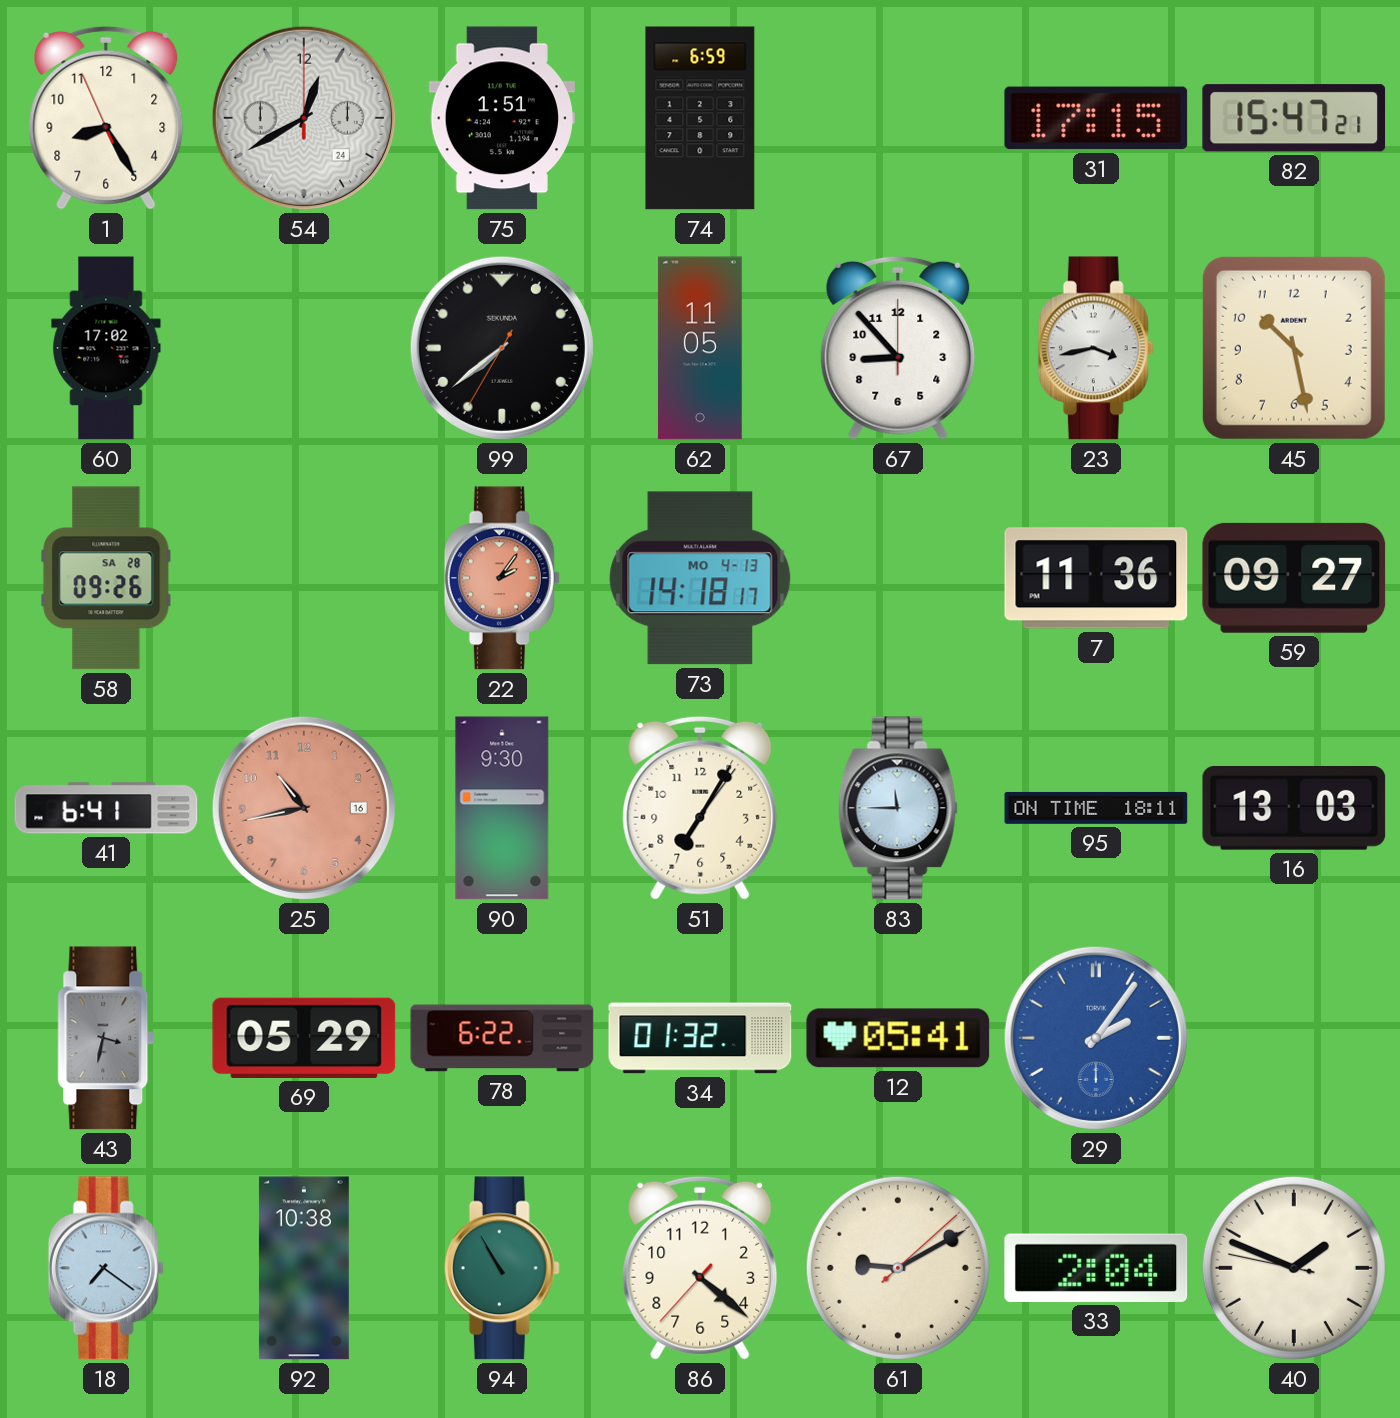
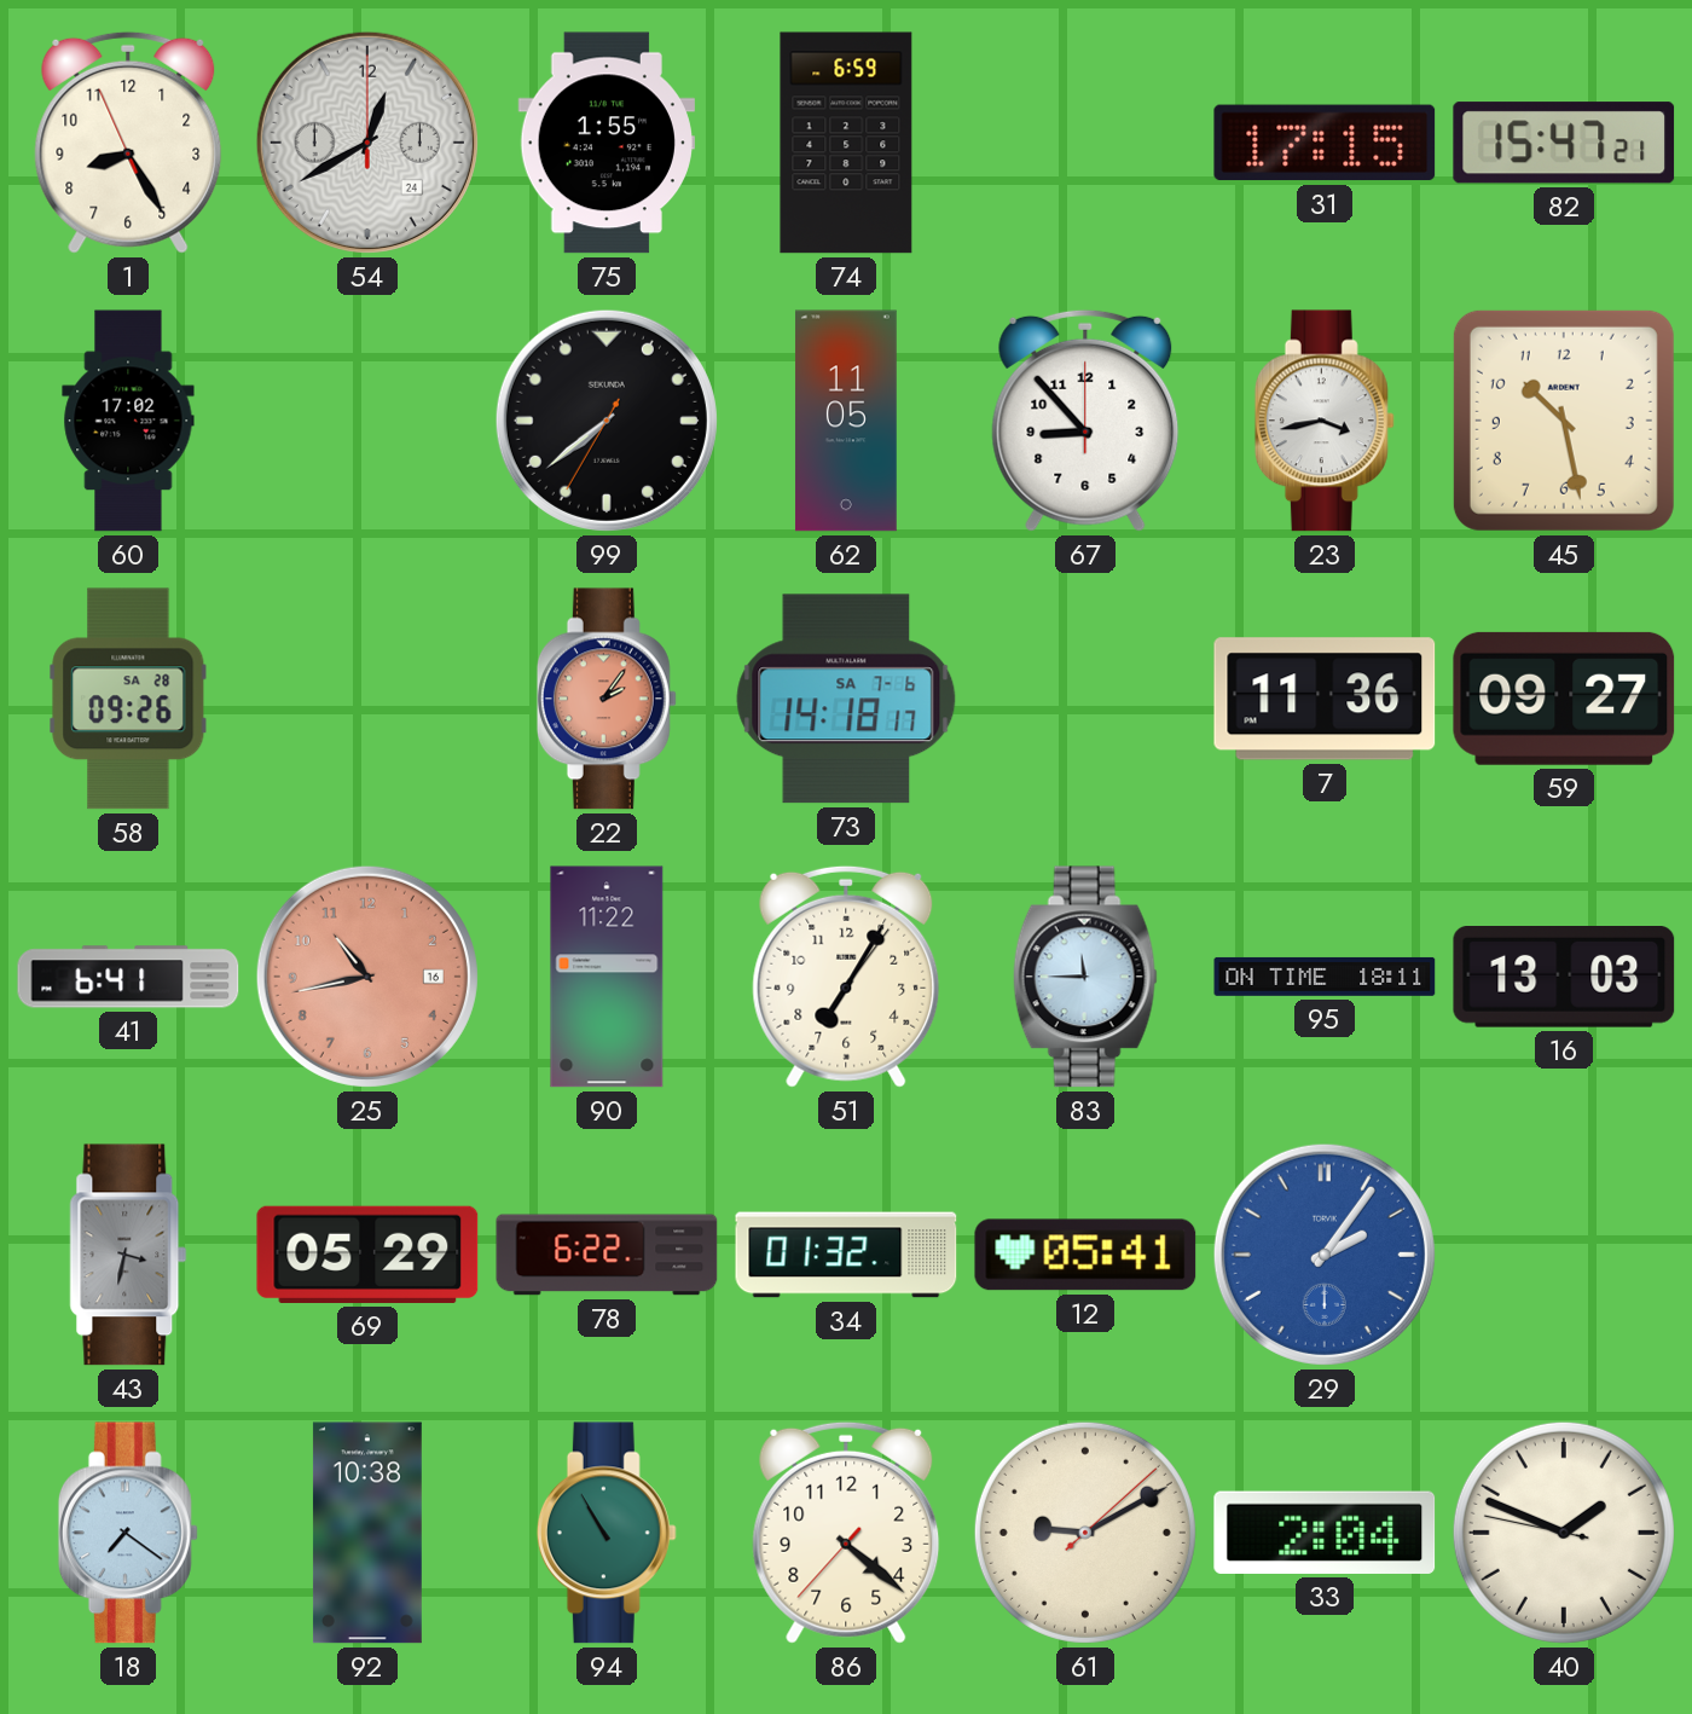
75: 1:51 -> 1:55
73 date: MO 4-13 -> SA 7-6
90: 9:30 -> 11:22
